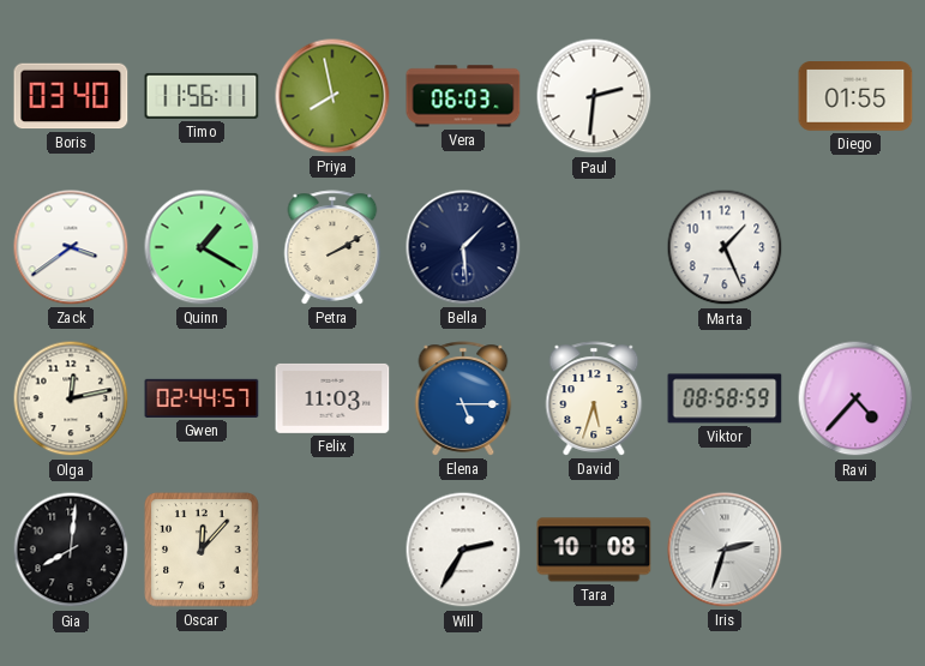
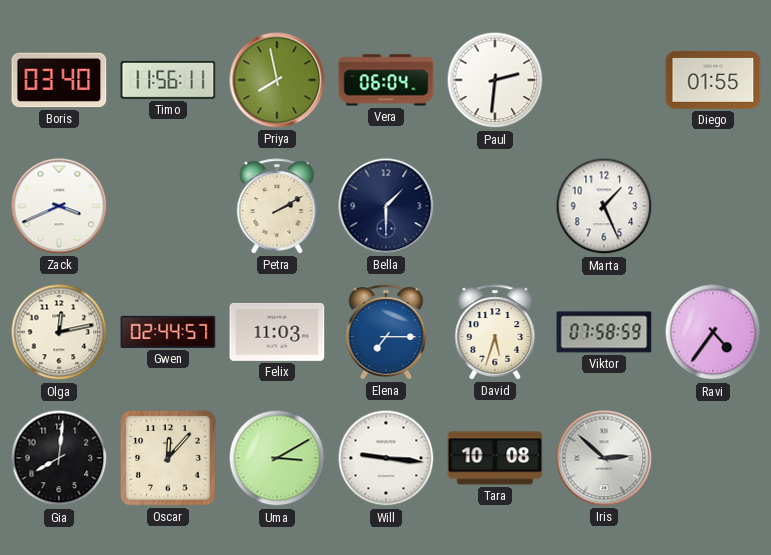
Vera: 06:03 -> 06:04
Zack: 3:39 -> 3:41
Quinn: 1:20 -> none
Bella: 1:29 -> 1:30
Elena: 5:15 -> 7:15
Viktor: 08:58 -> 07:58
Ravi: 4:37 -> 4:36
Uma: none -> 3:10
Will: 2:35 -> 9:16
Iris: 2:33 -> 2:52
